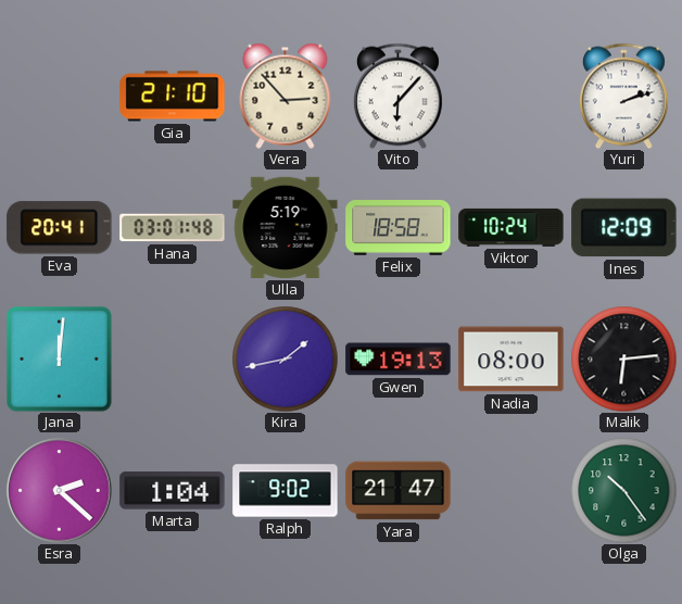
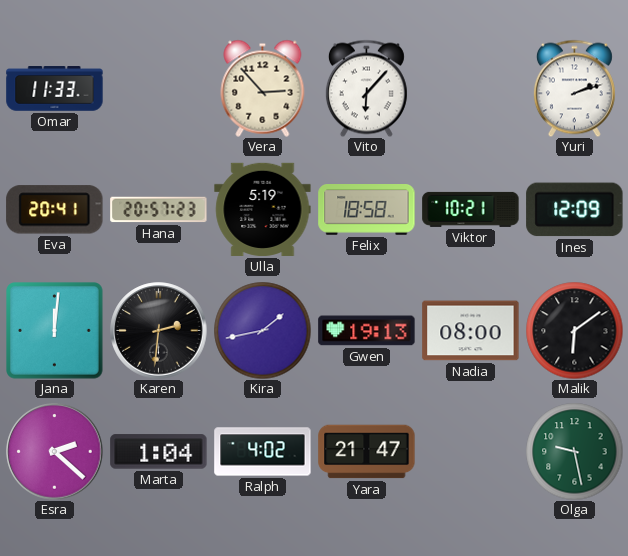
Omar: none -> 11:33
Gia: 21:10 -> none
Hana: 03:01 -> 20:57
Viktor: 10:24 -> 10:21
Karen: none -> 2:31
Malik: 6:14 -> 6:09
Ralph: 9:02 -> 4:02
Olga: 10:24 -> 9:28
